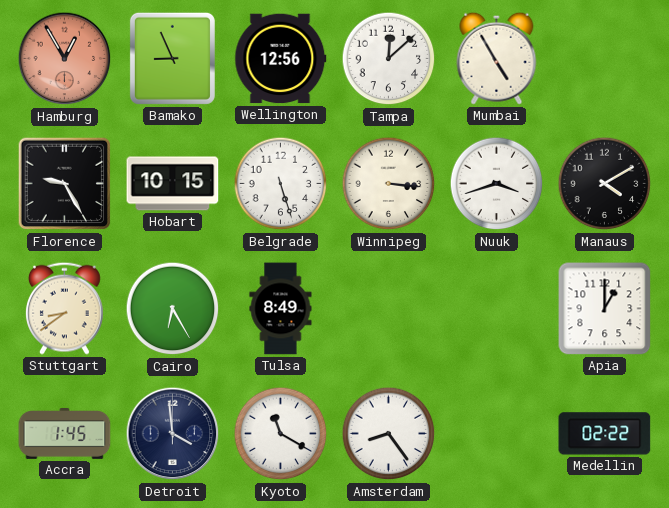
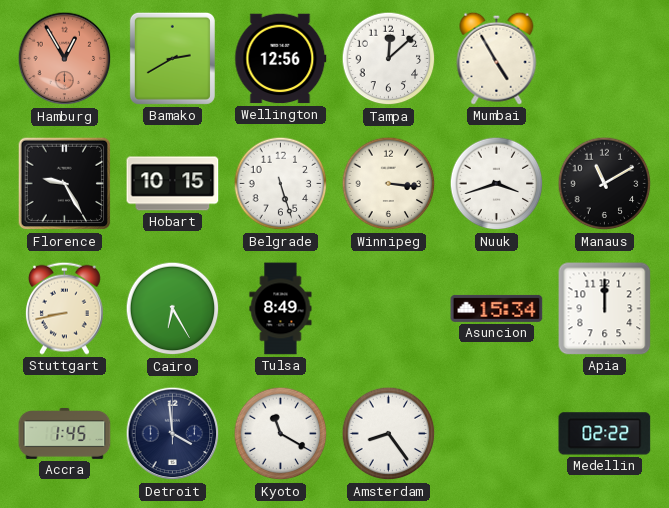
Bamako: 8:56 -> 2:40
Manaus: 4:10 -> 11:10
Stuttgart: 8:39 -> 8:43
Asuncion: none -> 15:34
Apia: 1:00 -> 12:00
